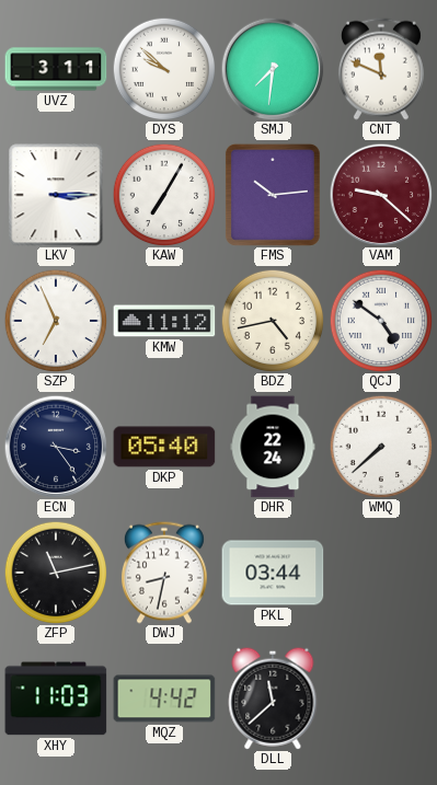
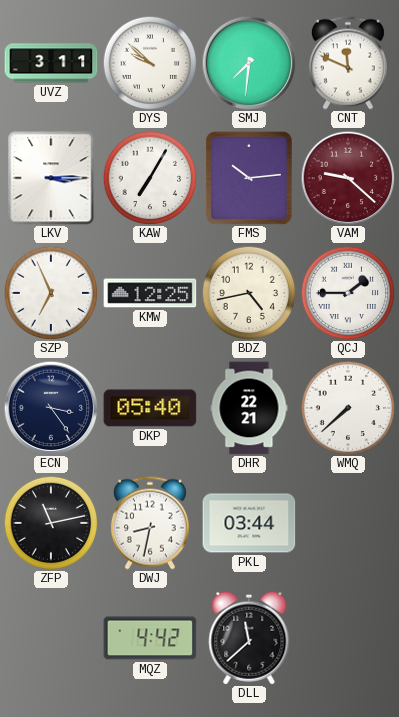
KMW: 11:12 -> 12:25
QCJ: 4:51 -> 1:45
DHR: 22:24 -> 22:21
XHY: 11:03 -> none
